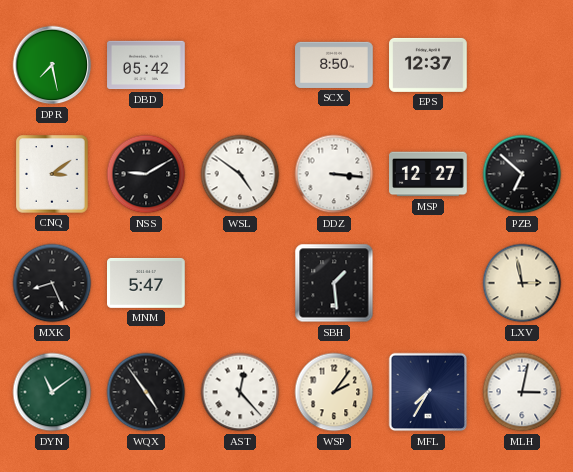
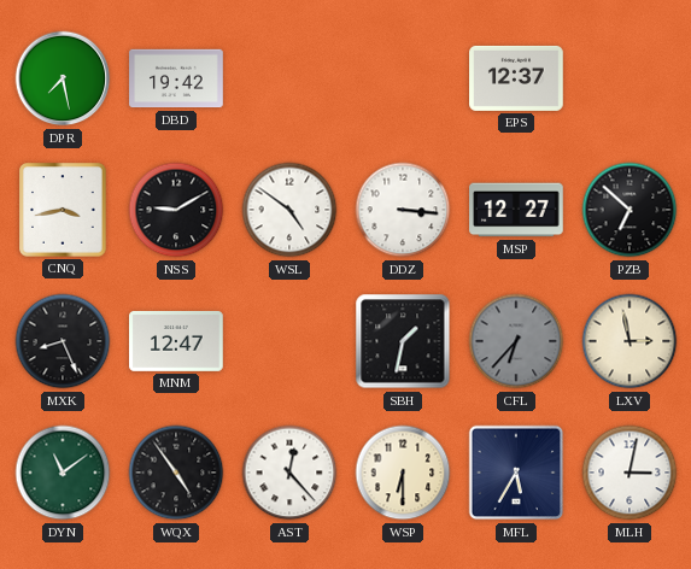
DBD: 05:42 -> 19:42
SCX: 8:50 -> none
CNQ: 3:09 -> 3:43
MNM: 5:47 -> 12:47
SBH: 1:29 -> 1:32
CFL: none -> 6:37
WSP: 2:06 -> 6:30
MFL: 7:35 -> 5:35
